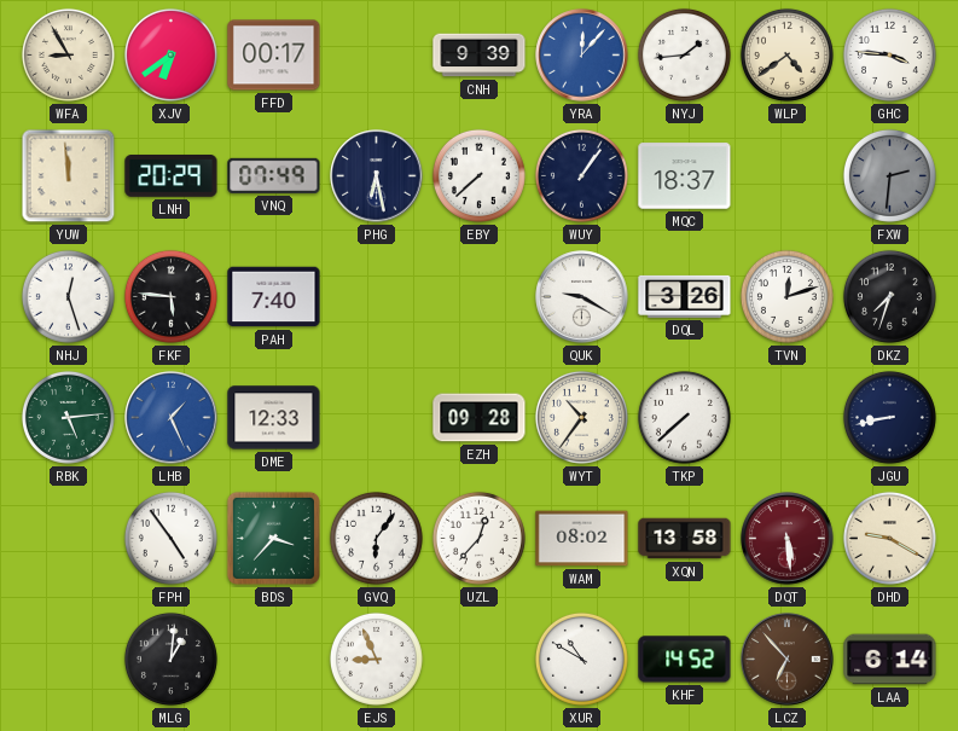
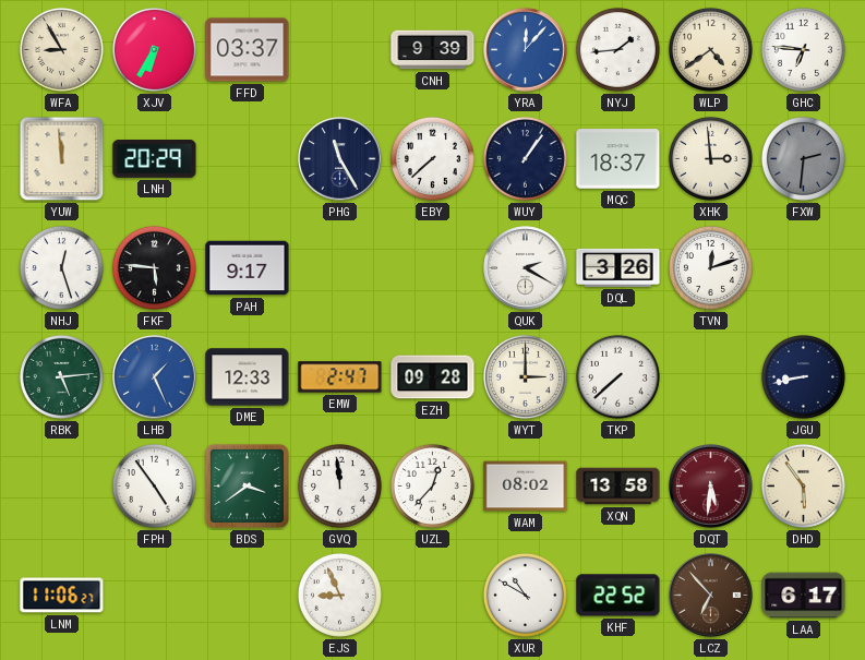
XJV: 6:39 -> 6:35
FFD: 00:17 -> 03:37
GHC: 3:46 -> 6:46
VNQ: 07:49 -> none
PHG: 6:28 -> 11:25
XHK: none -> 2:59
PAH: 7:40 -> 9:17
QUK: 9:20 -> 2:20
DKZ: 7:33 -> none
EMW: none -> 2:47
WYT: 10:36 -> 3:00
BDS: 3:37 -> 3:39
GVQ: 6:06 -> 11:59
DQT: 5:29 -> 5:31
DHD: 9:20 -> 5:54
LNM: none -> 11:06
MLG: 1:01 -> none
KHF: 14:52 -> 22:52
LAA: 6:14 -> 6:17
